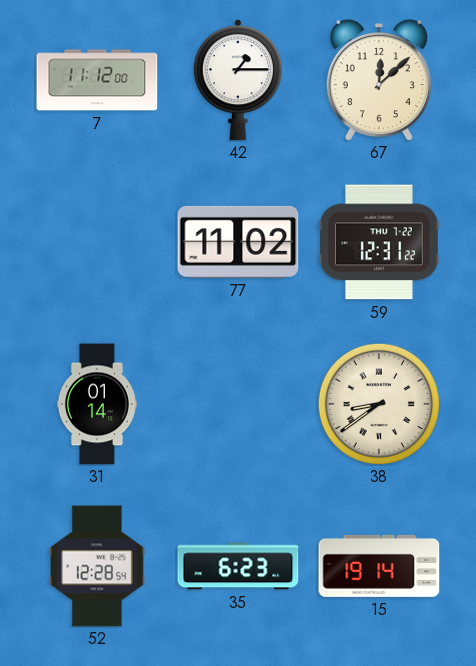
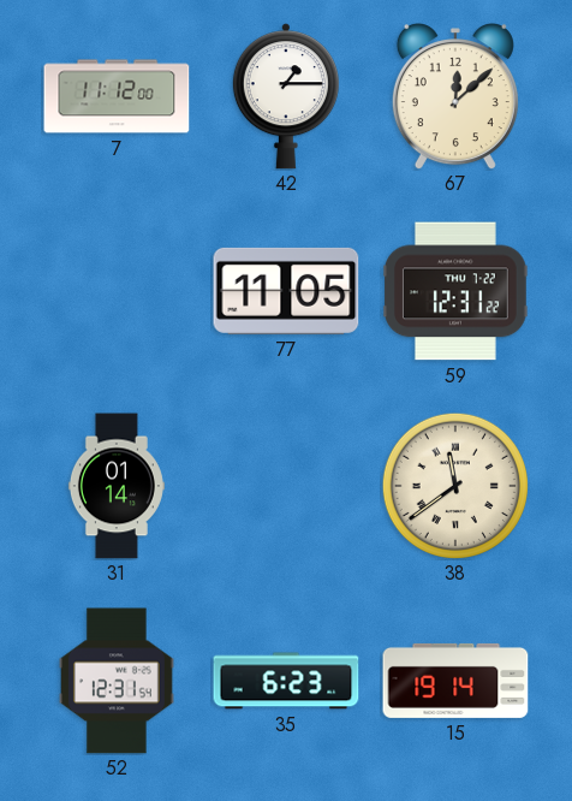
77: 11:02 -> 11:05
38: 8:39 -> 11:39
52: 12:28 -> 12:31
